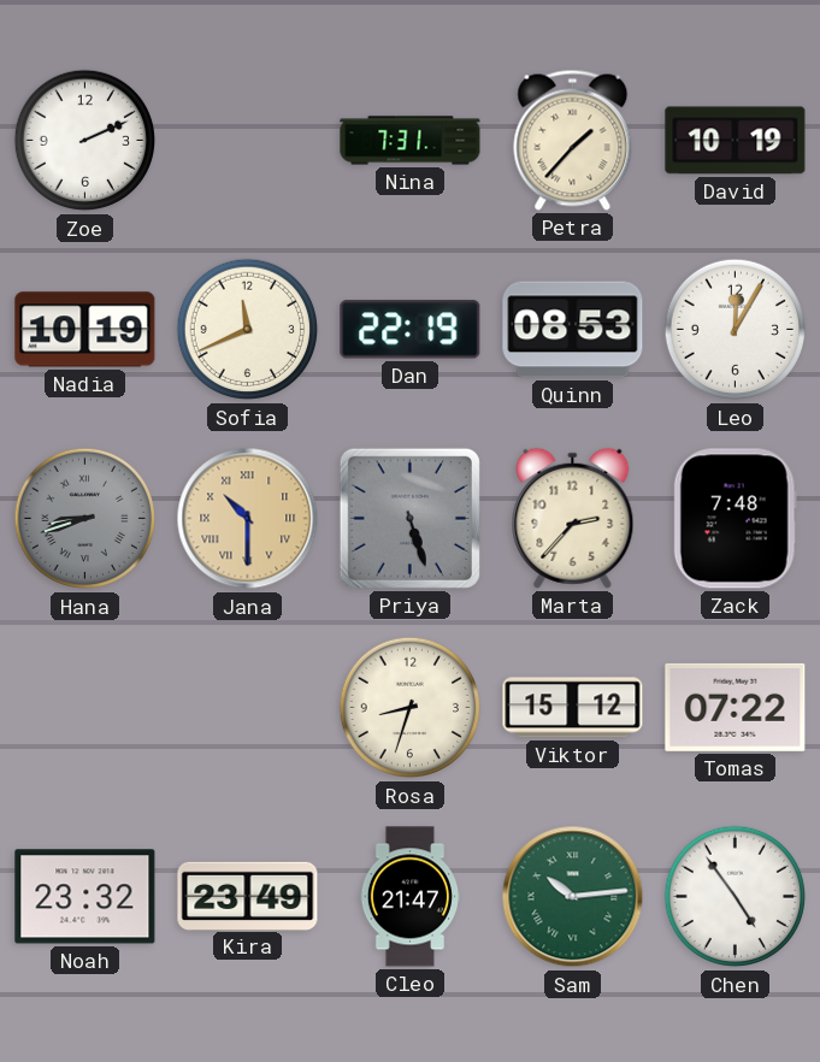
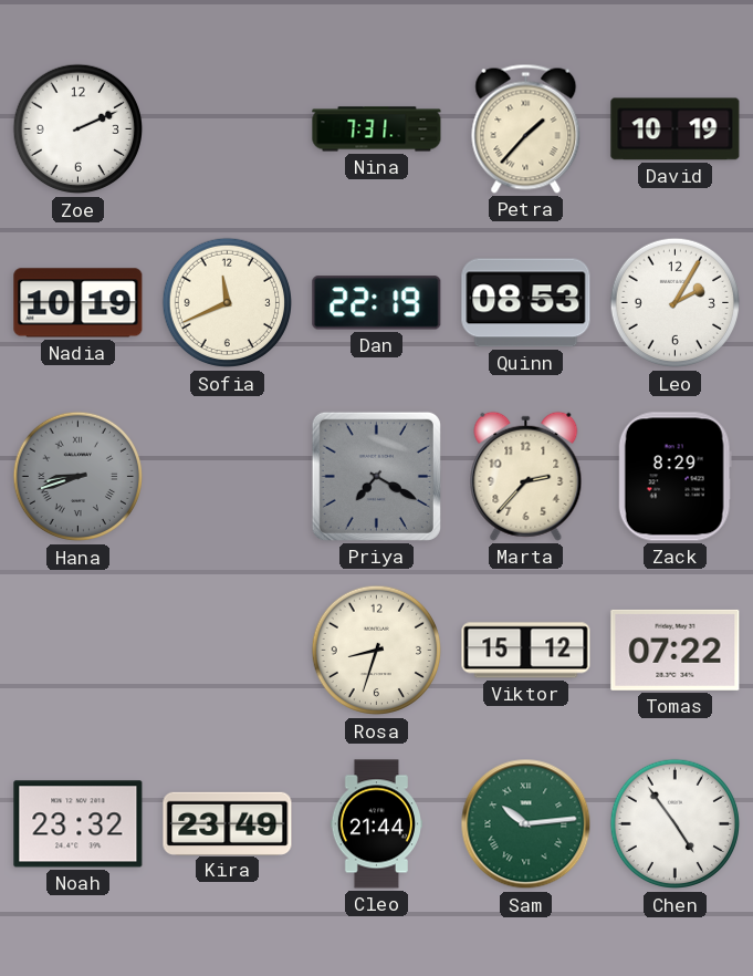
Leo: 12:05 -> 2:05
Jana: 10:30 -> none
Priya: 5:27 -> 7:20
Zack: 7:48 -> 8:29
Cleo: 21:47 -> 21:44
